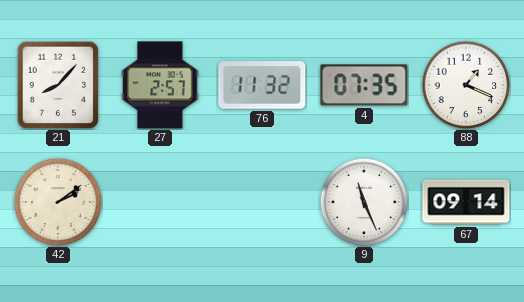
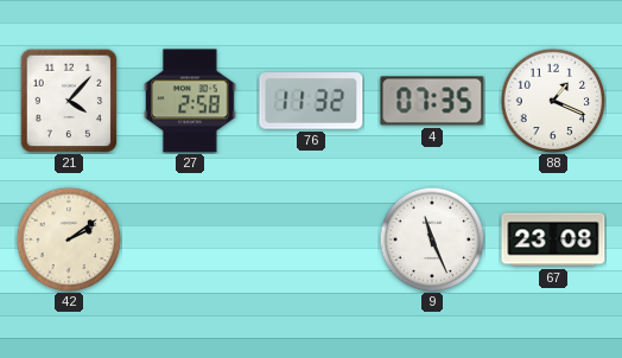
21: 8:07 -> 4:07
27: 2:57 -> 2:58
67: 09:14 -> 23:08
